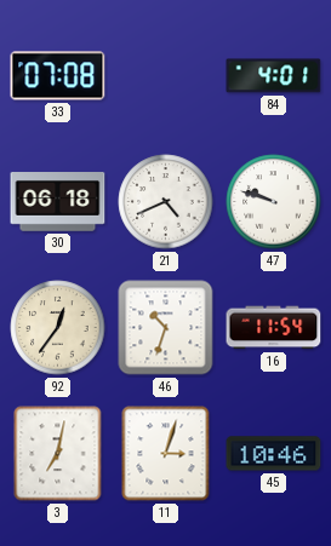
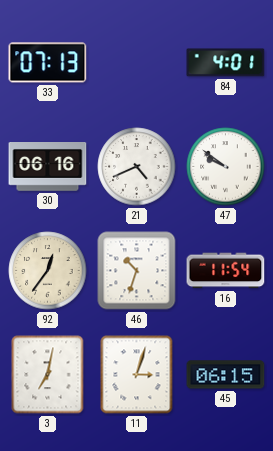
33: 07:08 -> 07:13
30: 06:18 -> 06:16
47: 9:48 -> 9:51
45: 10:46 -> 06:15
